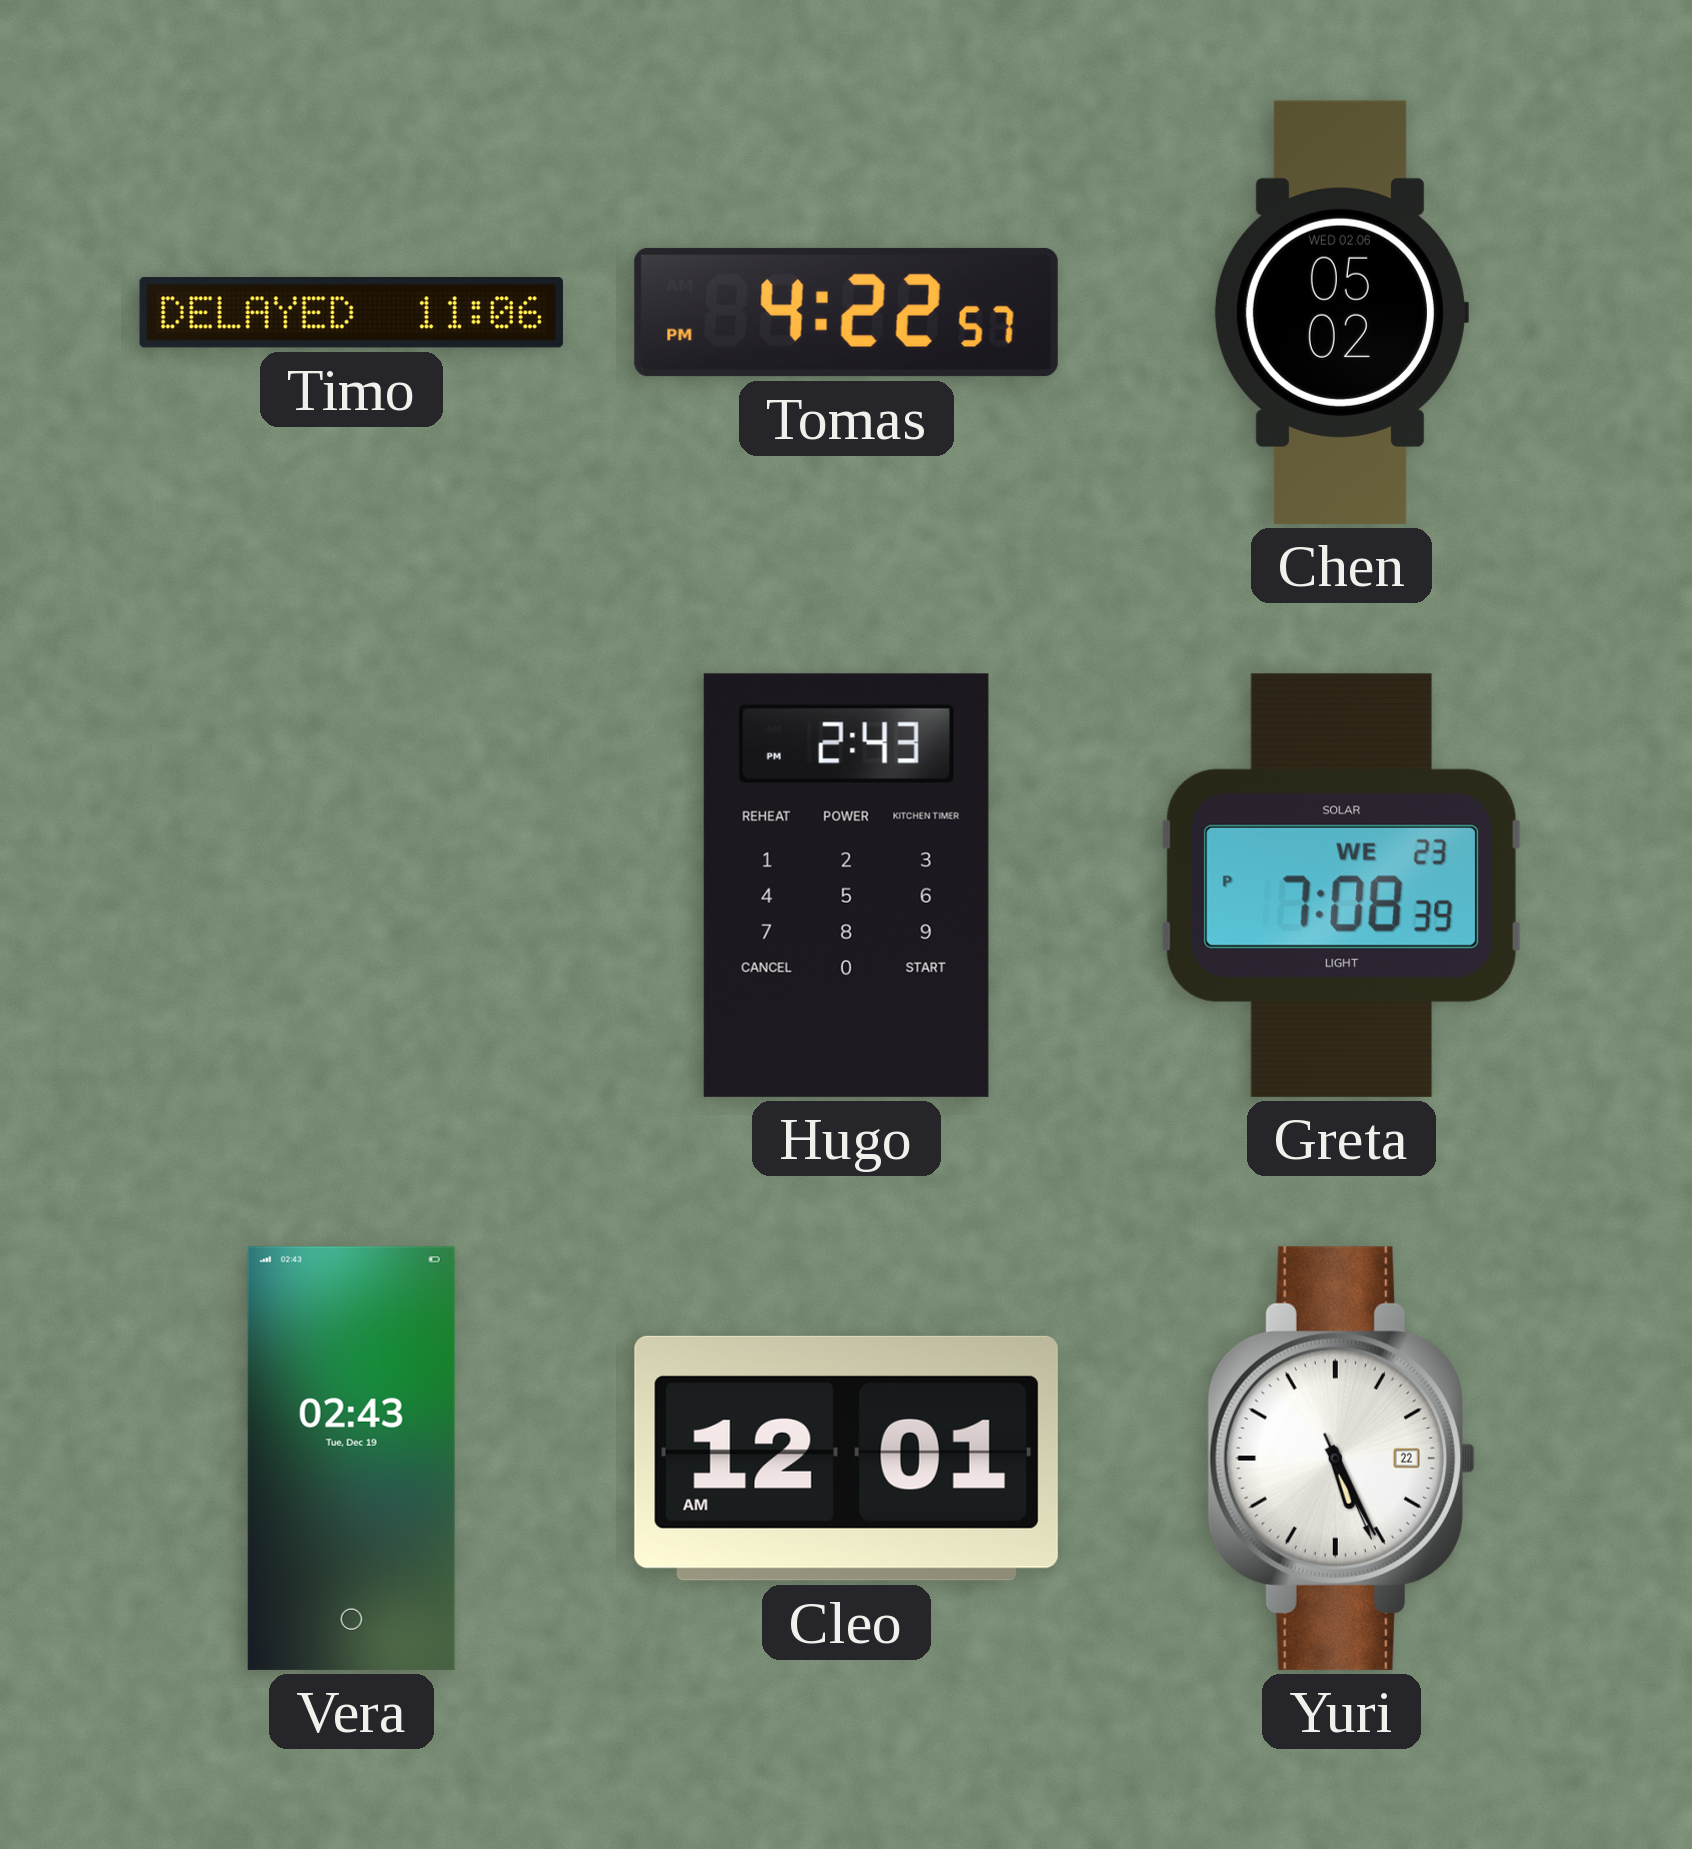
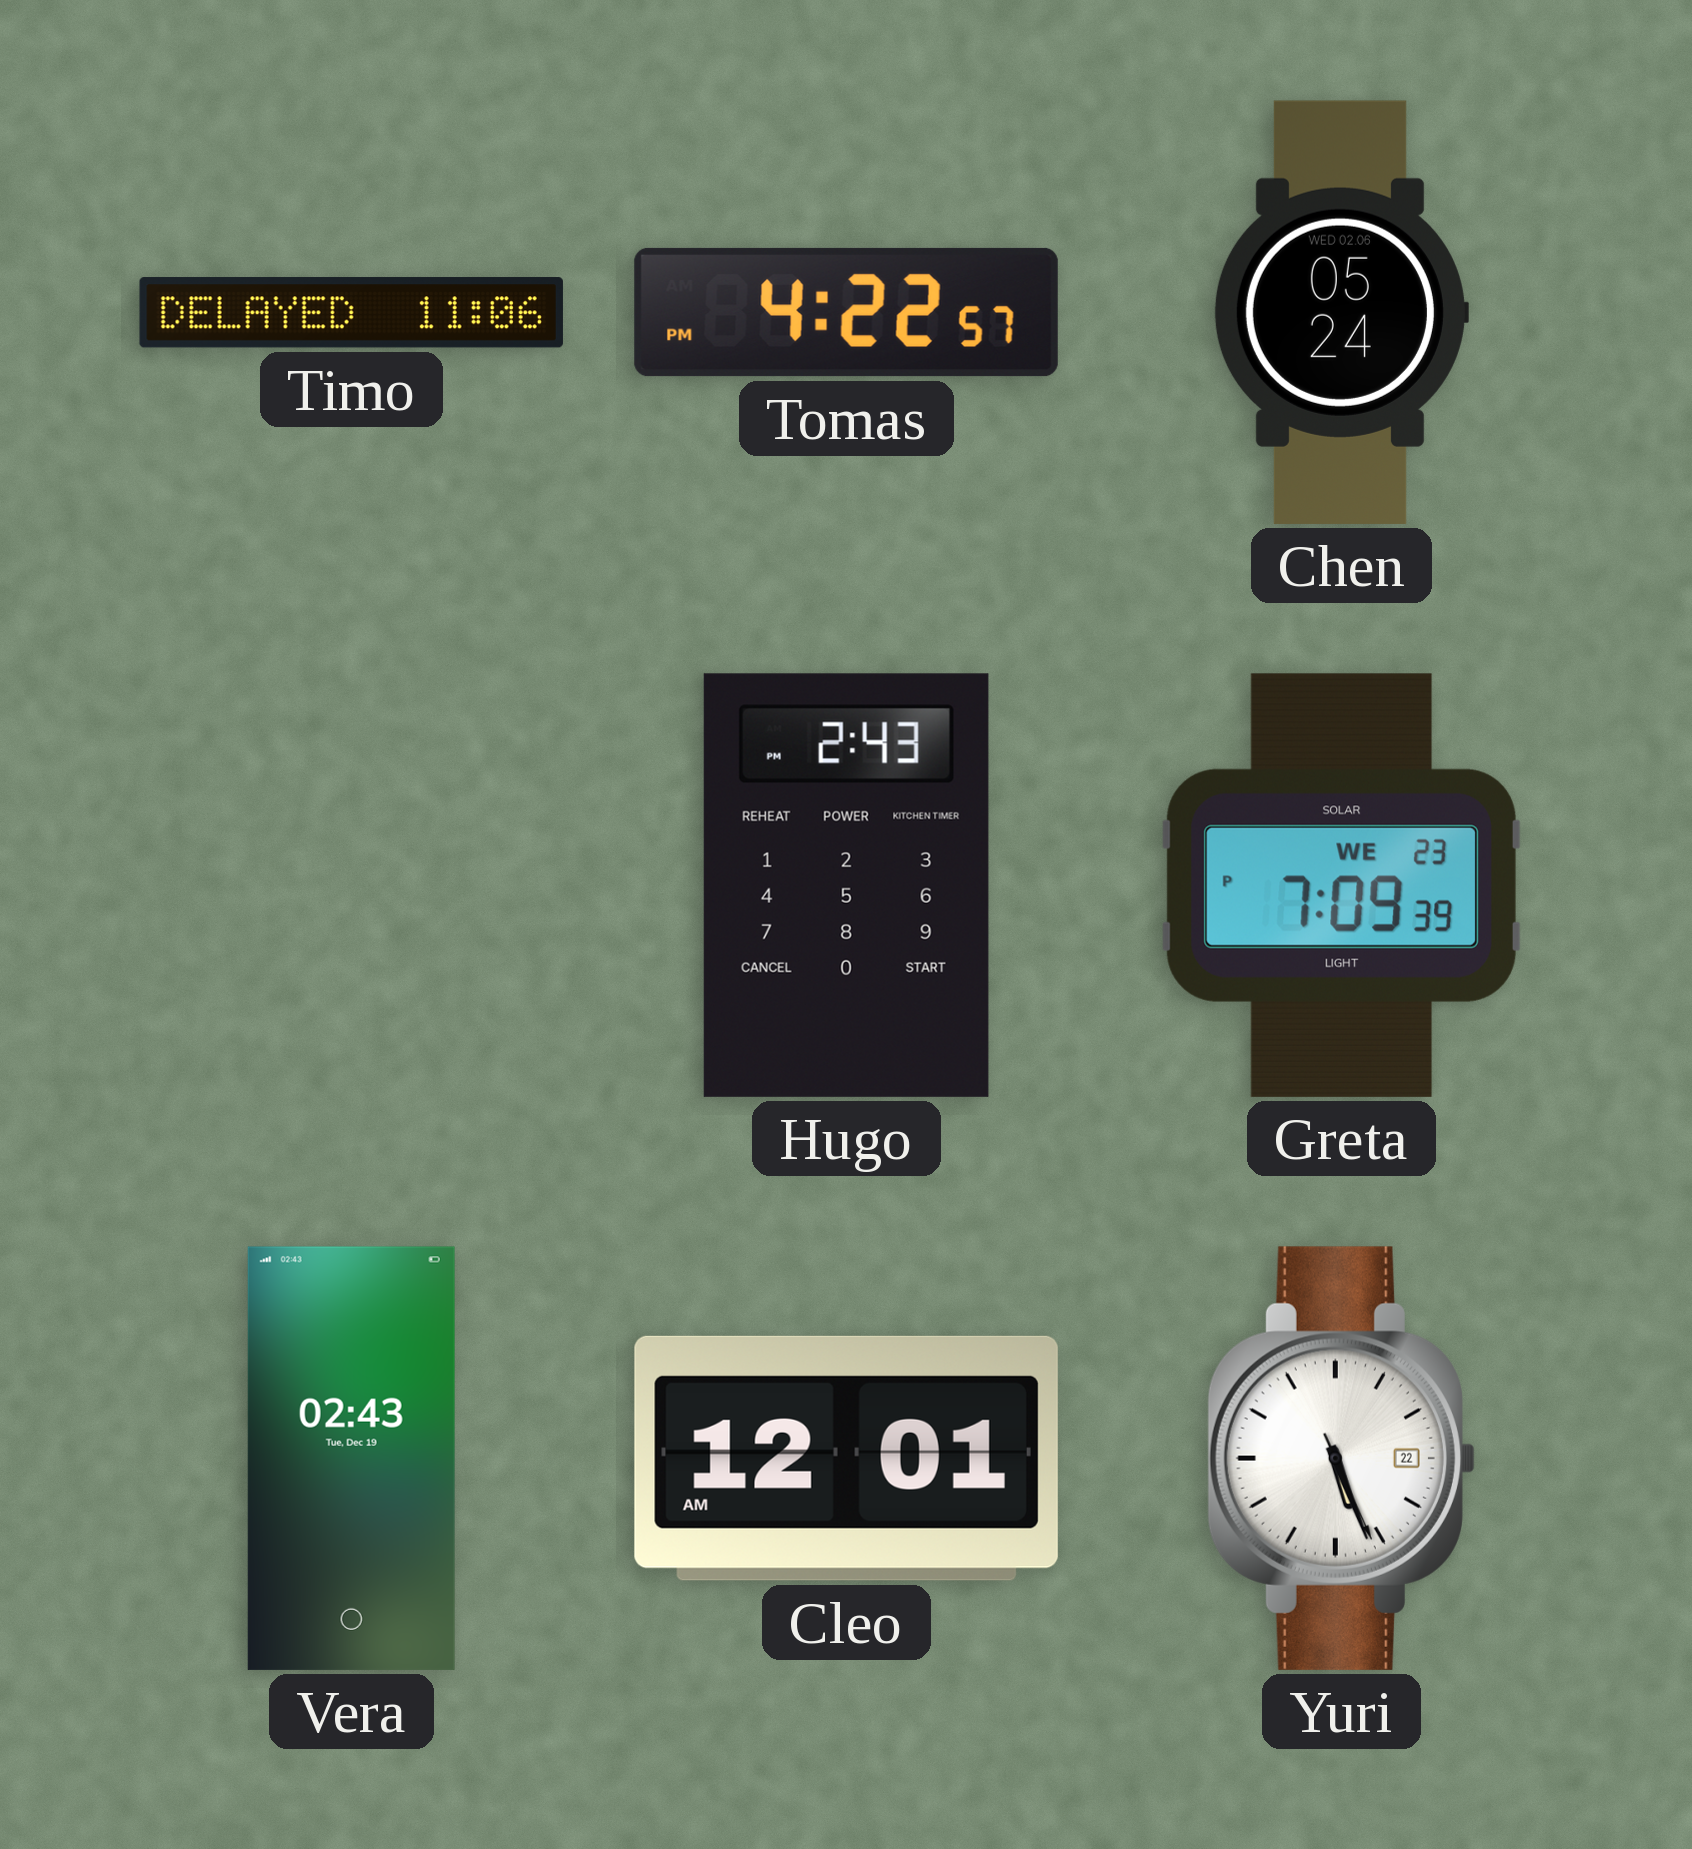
Chen: 05:02 -> 05:24
Greta: 7:08 -> 7:09
Yuri: 5:25 -> 5:26
